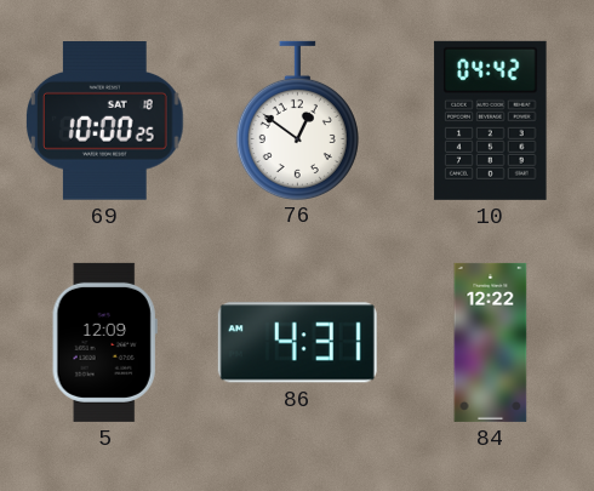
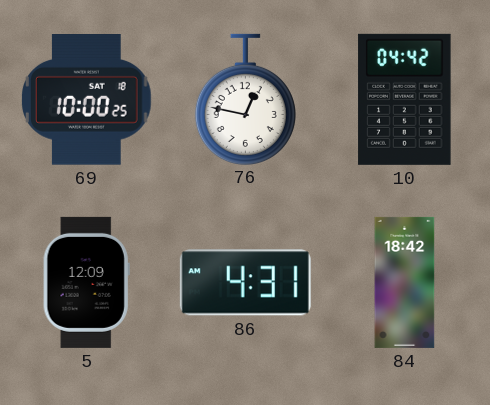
76: 12:51 -> 12:47
84: 12:22 -> 18:42
